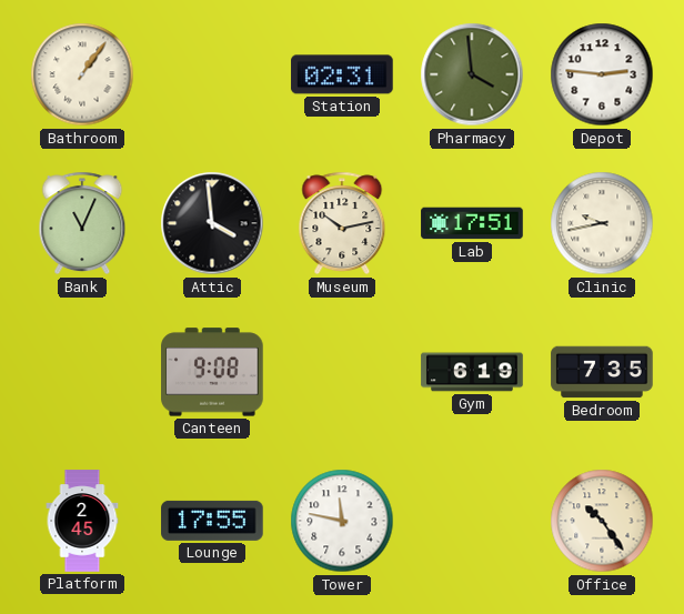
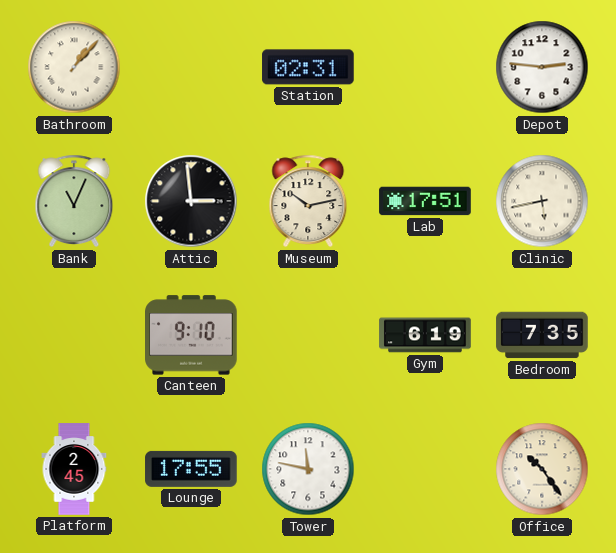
Bathroom: 1:06 -> 1:07
Pharmacy: 3:59 -> none
Attic: 3:59 -> 2:59
Clinic: 9:43 -> 5:43
Canteen: 9:08 -> 9:10
